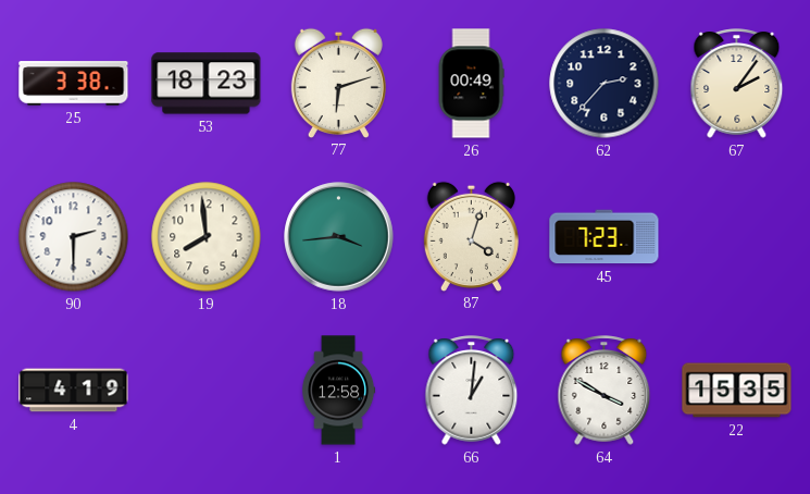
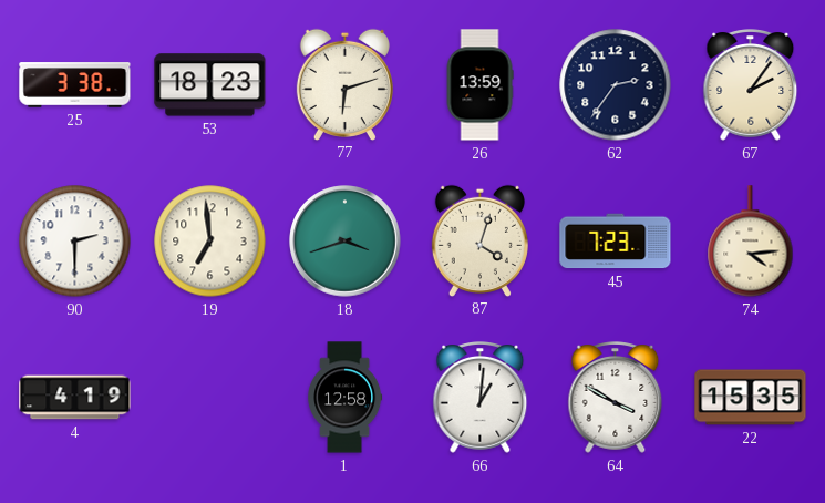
26: 00:49 -> 13:59
62: 2:37 -> 2:36
19: 7:59 -> 6:59
18: 3:44 -> 3:42
74: none -> 4:14
